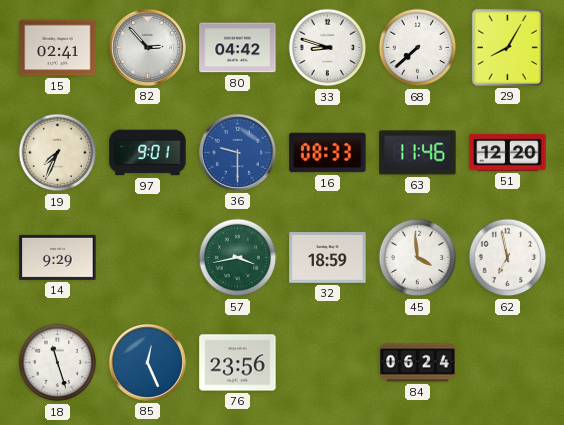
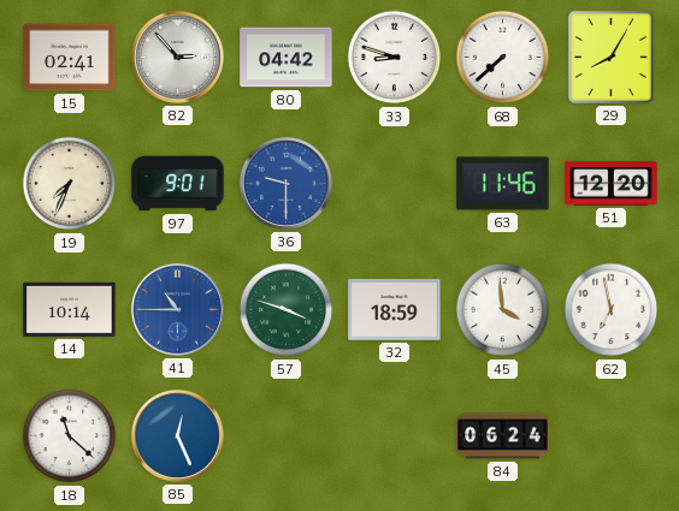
16: 08:33 -> none
14: 9:29 -> 10:14
41: none -> 10:45
57: 3:43 -> 3:48
18: 11:27 -> 11:22
76: 23:56 -> none
